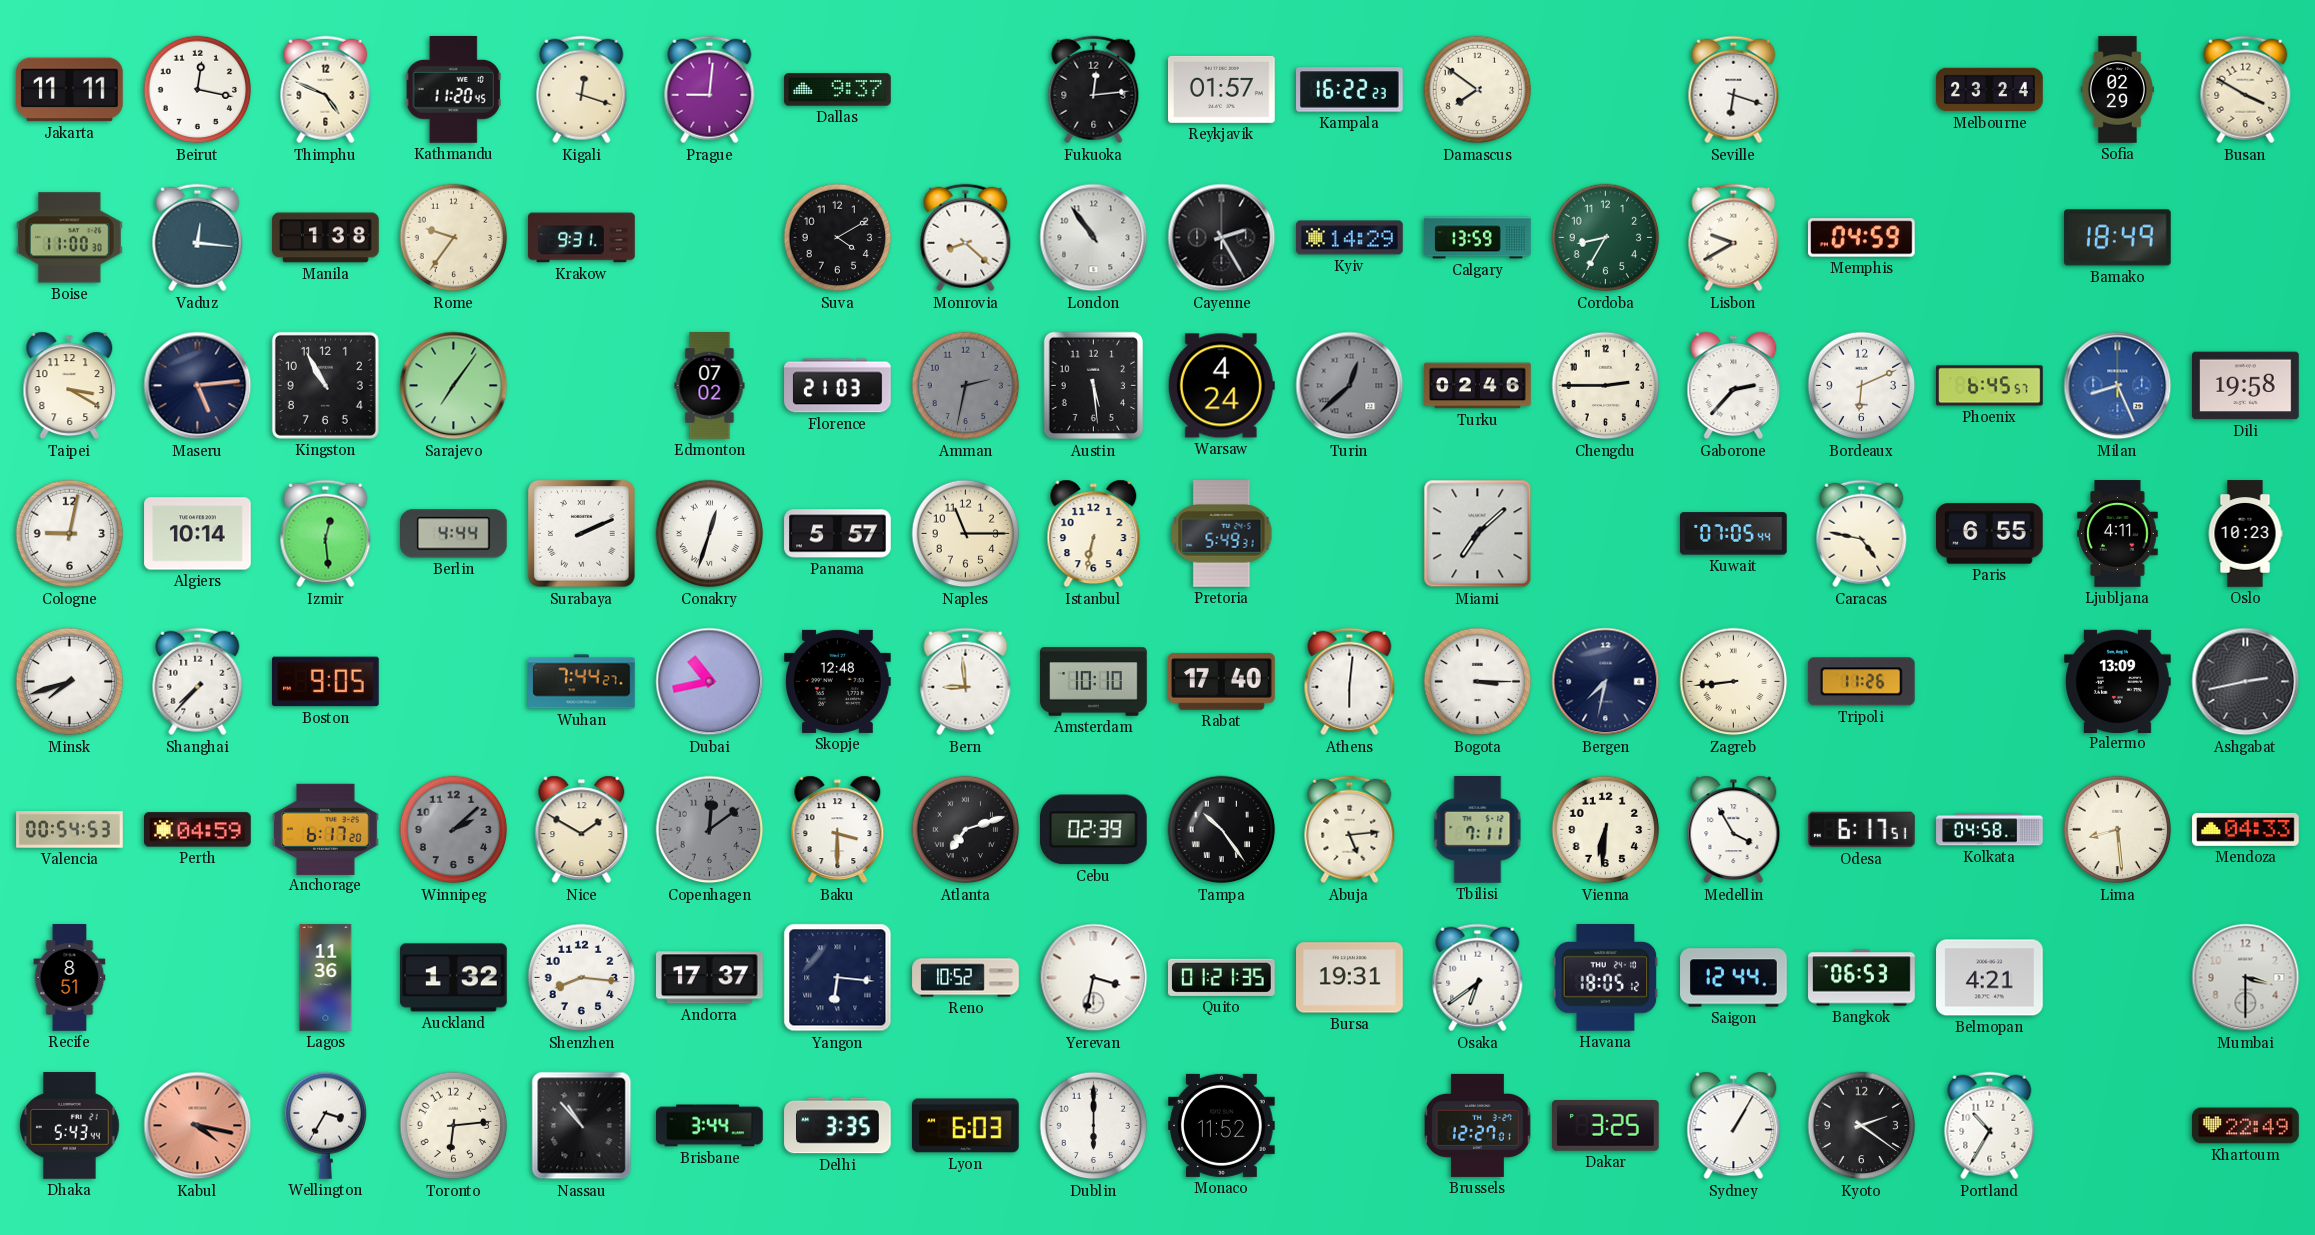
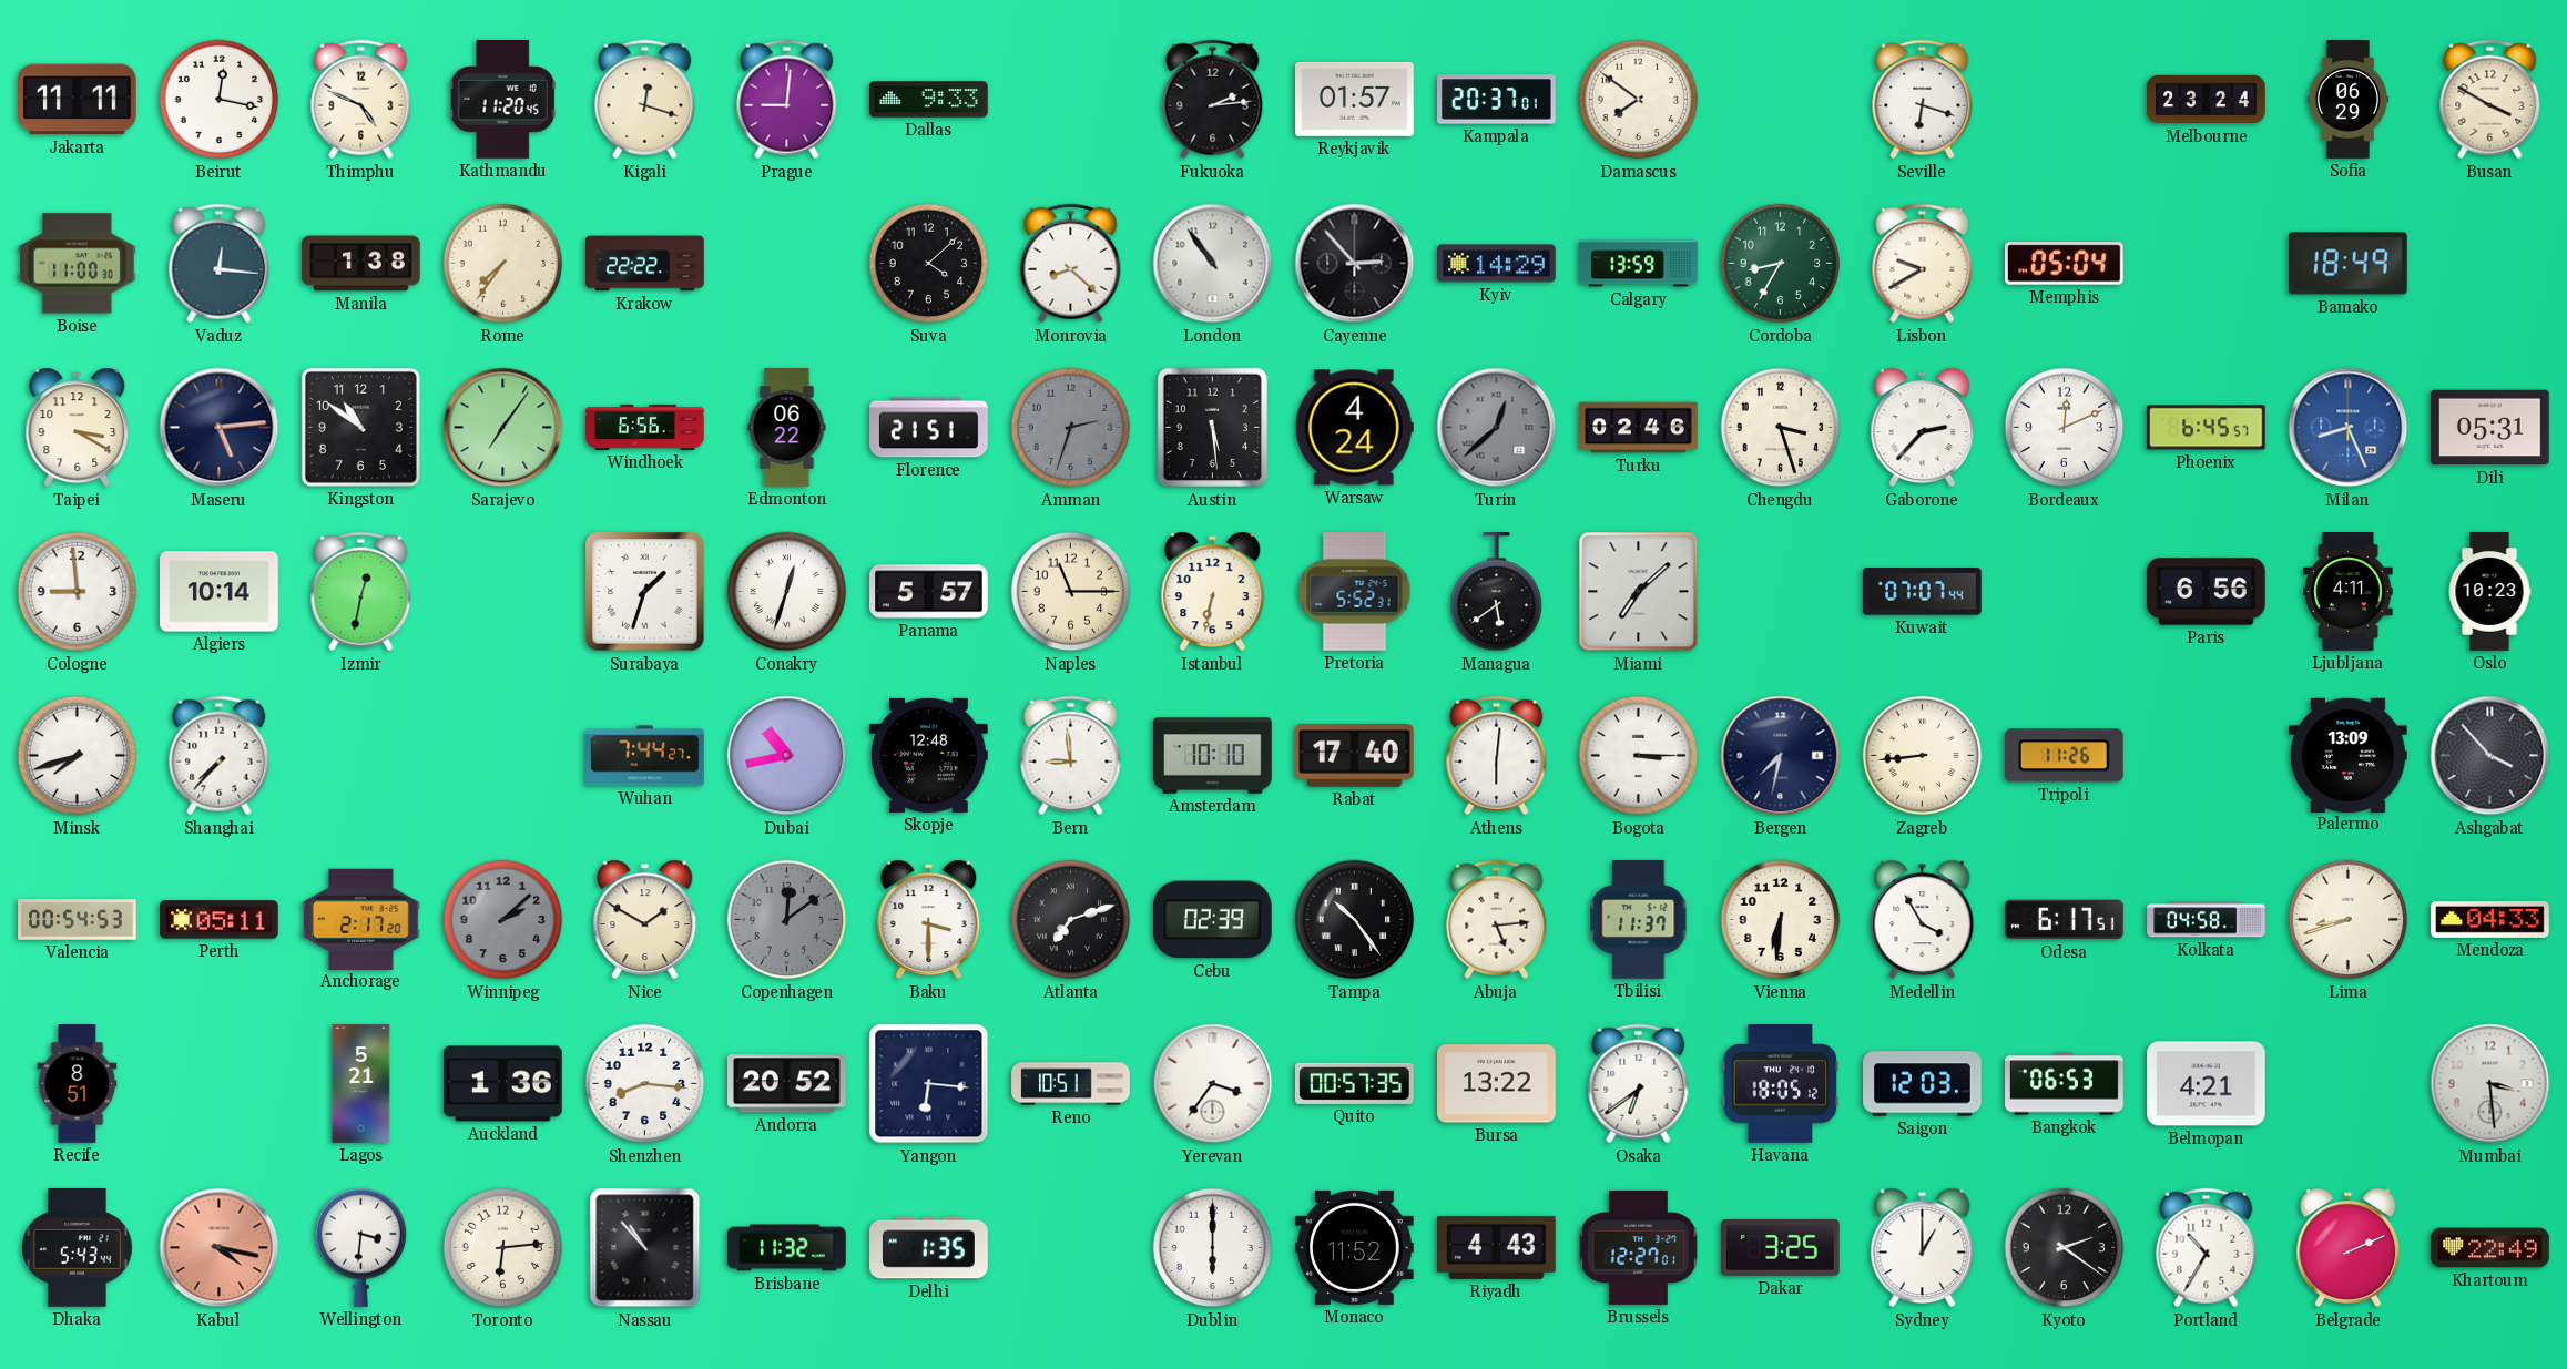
Dallas: 9:37 -> 9:33
Fukuoka: 12:14 -> 2:14
Kampala: 16:22 -> 20:37
Sofia: 02:29 -> 06:29
Rome: 9:36 -> 7:36
Krakow: 9:31 -> 22:22
Suva: 4:10 -> 4:08
Cayenne: 2:25 -> 2:53
Memphis: 04:59 -> 05:04
Kingston: 10:55 -> 10:51
Windhoek: none -> 6:56
Edmonton: 07:02 -> 06:22
Florence: 21:03 -> 21:51
Amman: 2:32 -> 2:33
Chengdu: 2:45 -> 3:27
Bordeaux: 6:11 -> 12:11
Dili: 19:58 -> 05:31
Cologne: 9:02 -> 8:59
Izmir: 12:29 -> 12:32
Berlin: 4:44 -> none
Surabaya: 2:11 -> 1:33
Pretoria: 5:49 -> 5:52
Managua: none -> 5:39
Kuwait: 07:05 -> 07:07
Caracas: 4:47 -> none
Paris: 6:55 -> 6:56
Boston: 9:05 -> none
Ashgabat: 2:43 -> 3:53
Perth: 04:59 -> 05:11
Anchorage: 6:17 -> 2:17
Tbilisi: 7:11 -> 11:37
Lima: 8:29 -> 8:42
Lagos: 11:36 -> 5:21
Auckland: 1:32 -> 1:36
Andorra: 17:37 -> 20:52
Reno: 10:52 -> 10:51
Yerevan: 3:32 -> 3:36
Quito: 01:21 -> 00:57
Bursa: 19:31 -> 13:22
Saigon: 12:44 -> 12:03
Mumbai: 3:30 -> 3:29
Wellington: 3:35 -> 3:31
Brisbane: 3:44 -> 11:32
Delhi: 3:35 -> 1:35
Lyon: 6:03 -> none
Riyadh: none -> 4:43
Sydney: 1:05 -> 1:00
Belgrade: none -> 2:11
